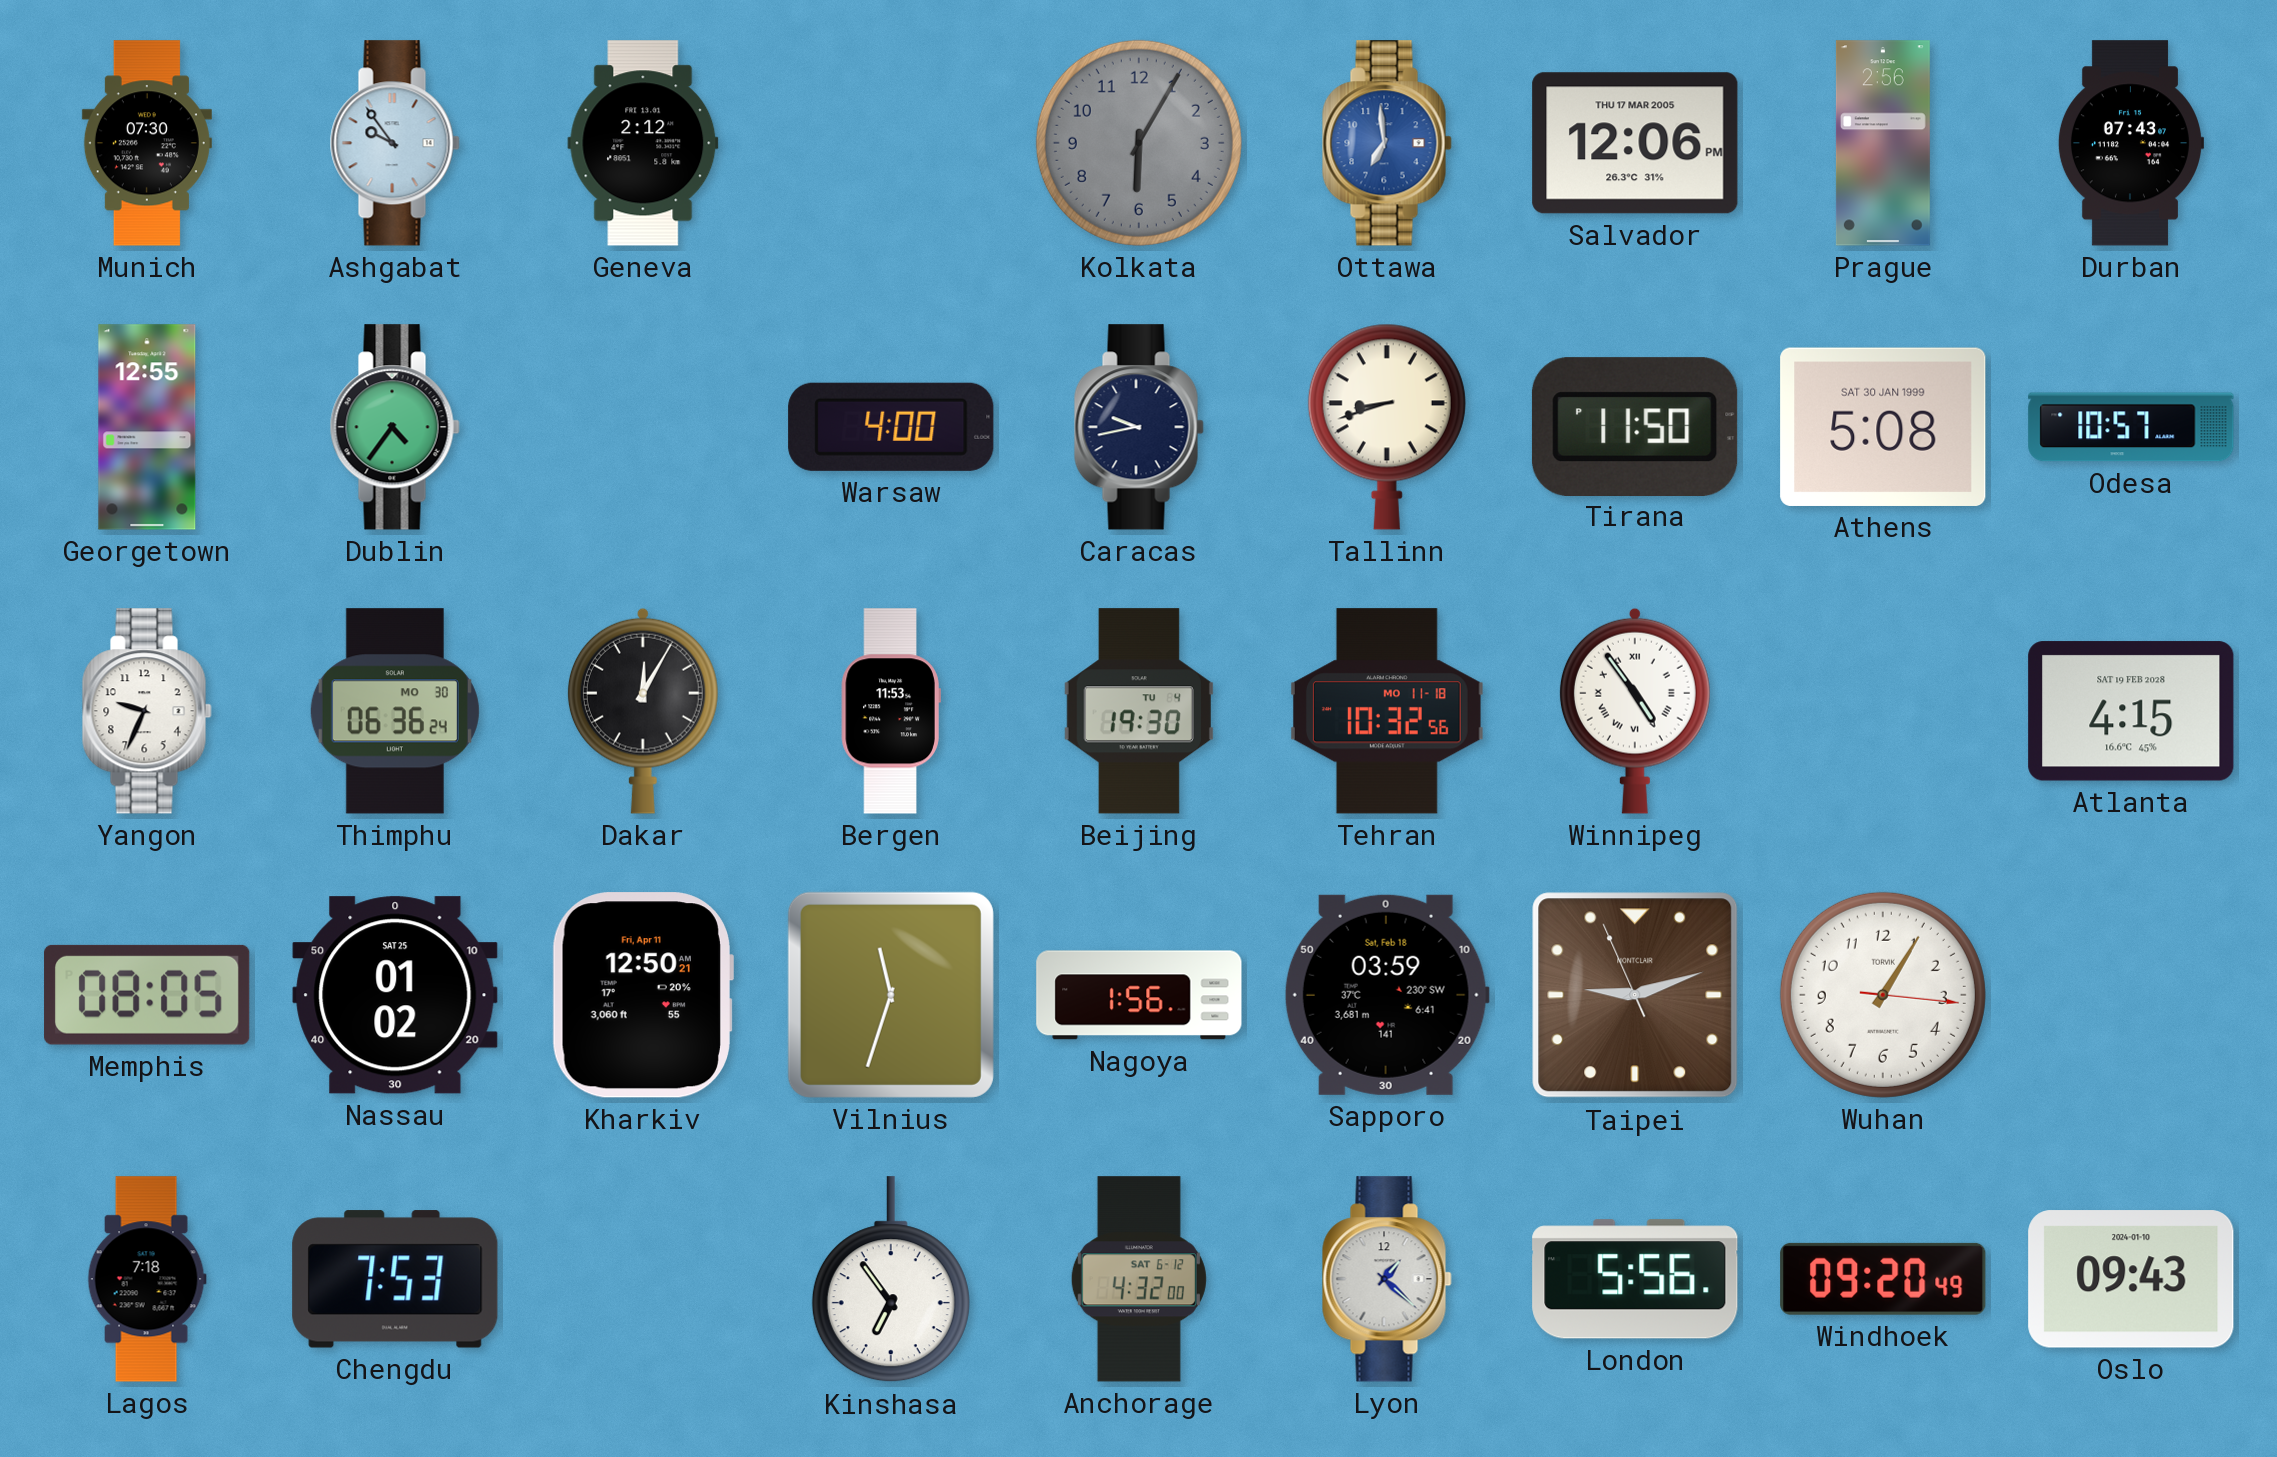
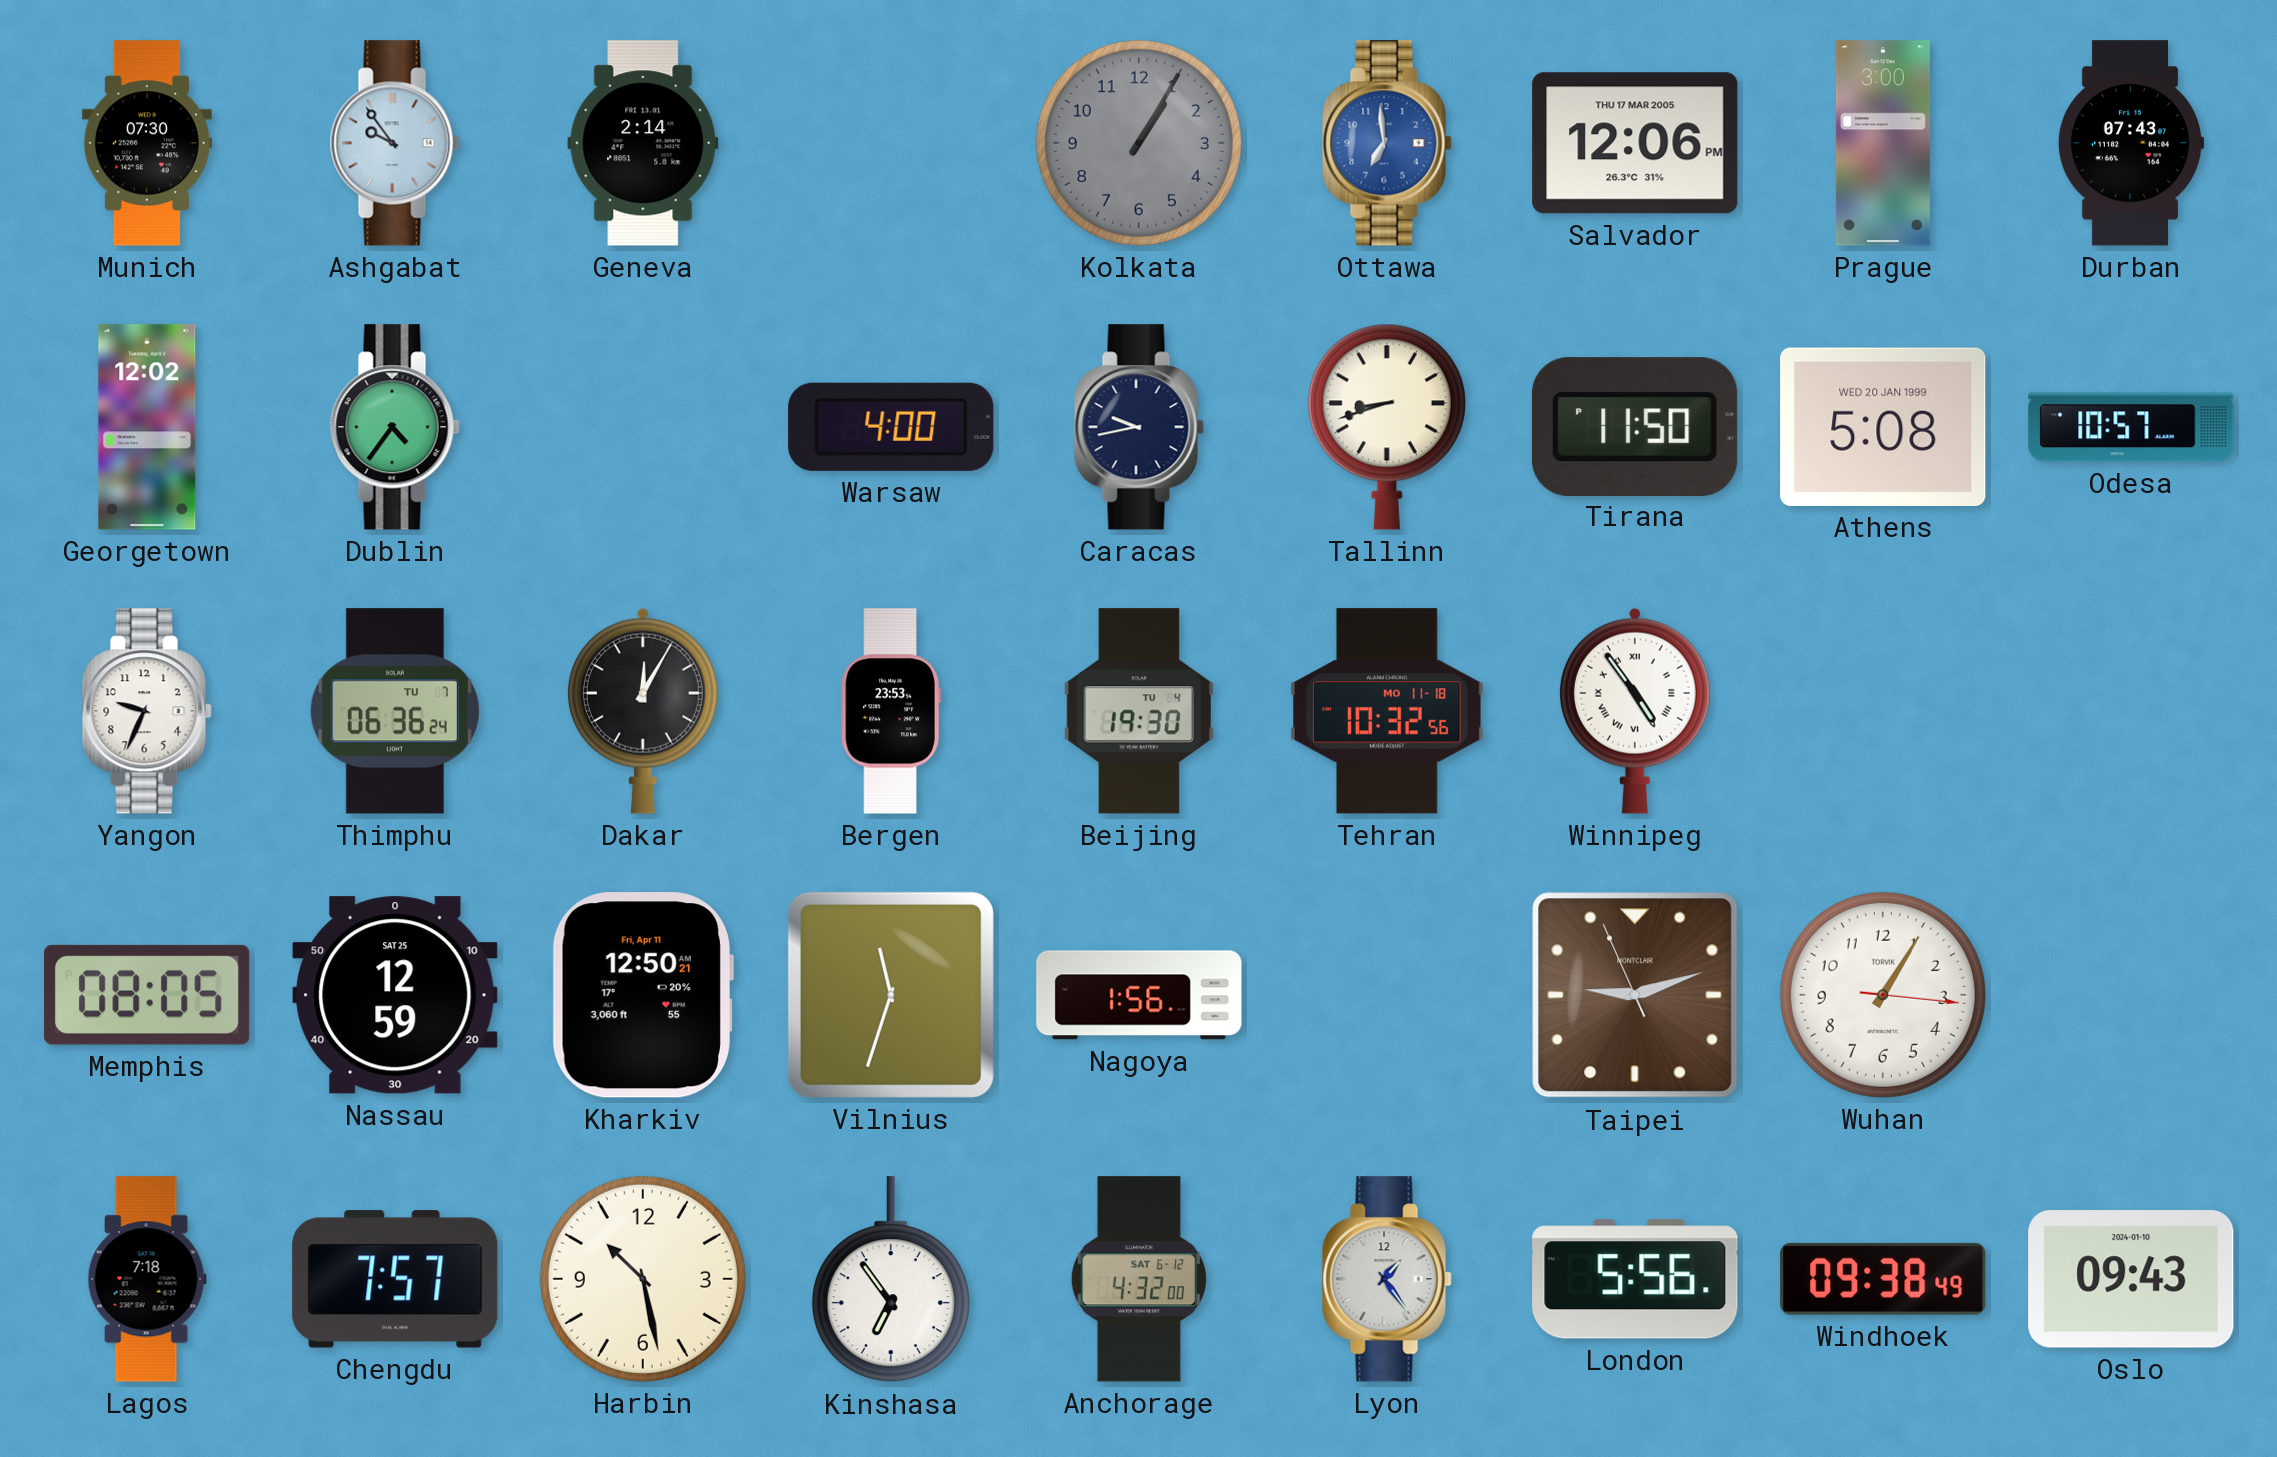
Geneva: 2:12 -> 2:14
Kolkata: 6:05 -> 1:05
Prague: 2:56 -> 3:00
Georgetown: 12:55 -> 12:02
Athens date: SAT 30 JAN 1999 -> WED 20 JAN 1999
Thimphu date: MO 30 -> TU 7
Bergen: 11:53 -> 23:53
Atlanta: 4:15 -> none
Nassau: 01:02 -> 12:59
Sapporo: 03:59 -> none
Chengdu: 7:53 -> 7:57
Harbin: none -> 10:28
Lyon: 1:22 -> 1:24
Windhoek: 09:20 -> 09:38
